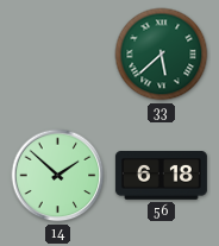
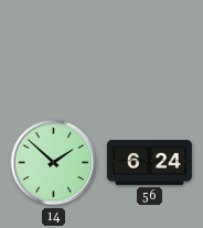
33: 5:38 -> none
56: 6:18 -> 6:24
